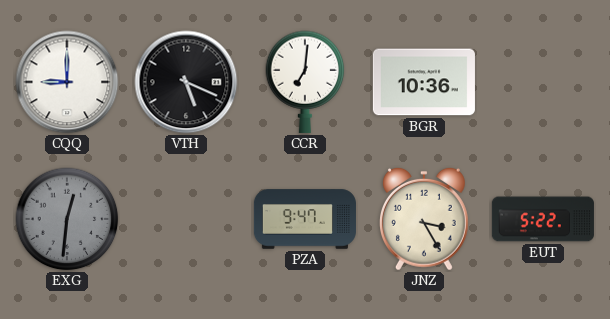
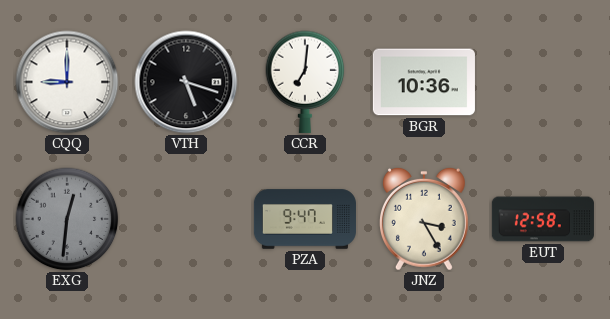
VTH: 5:19 -> 5:18
EUT: 5:22 -> 12:58
